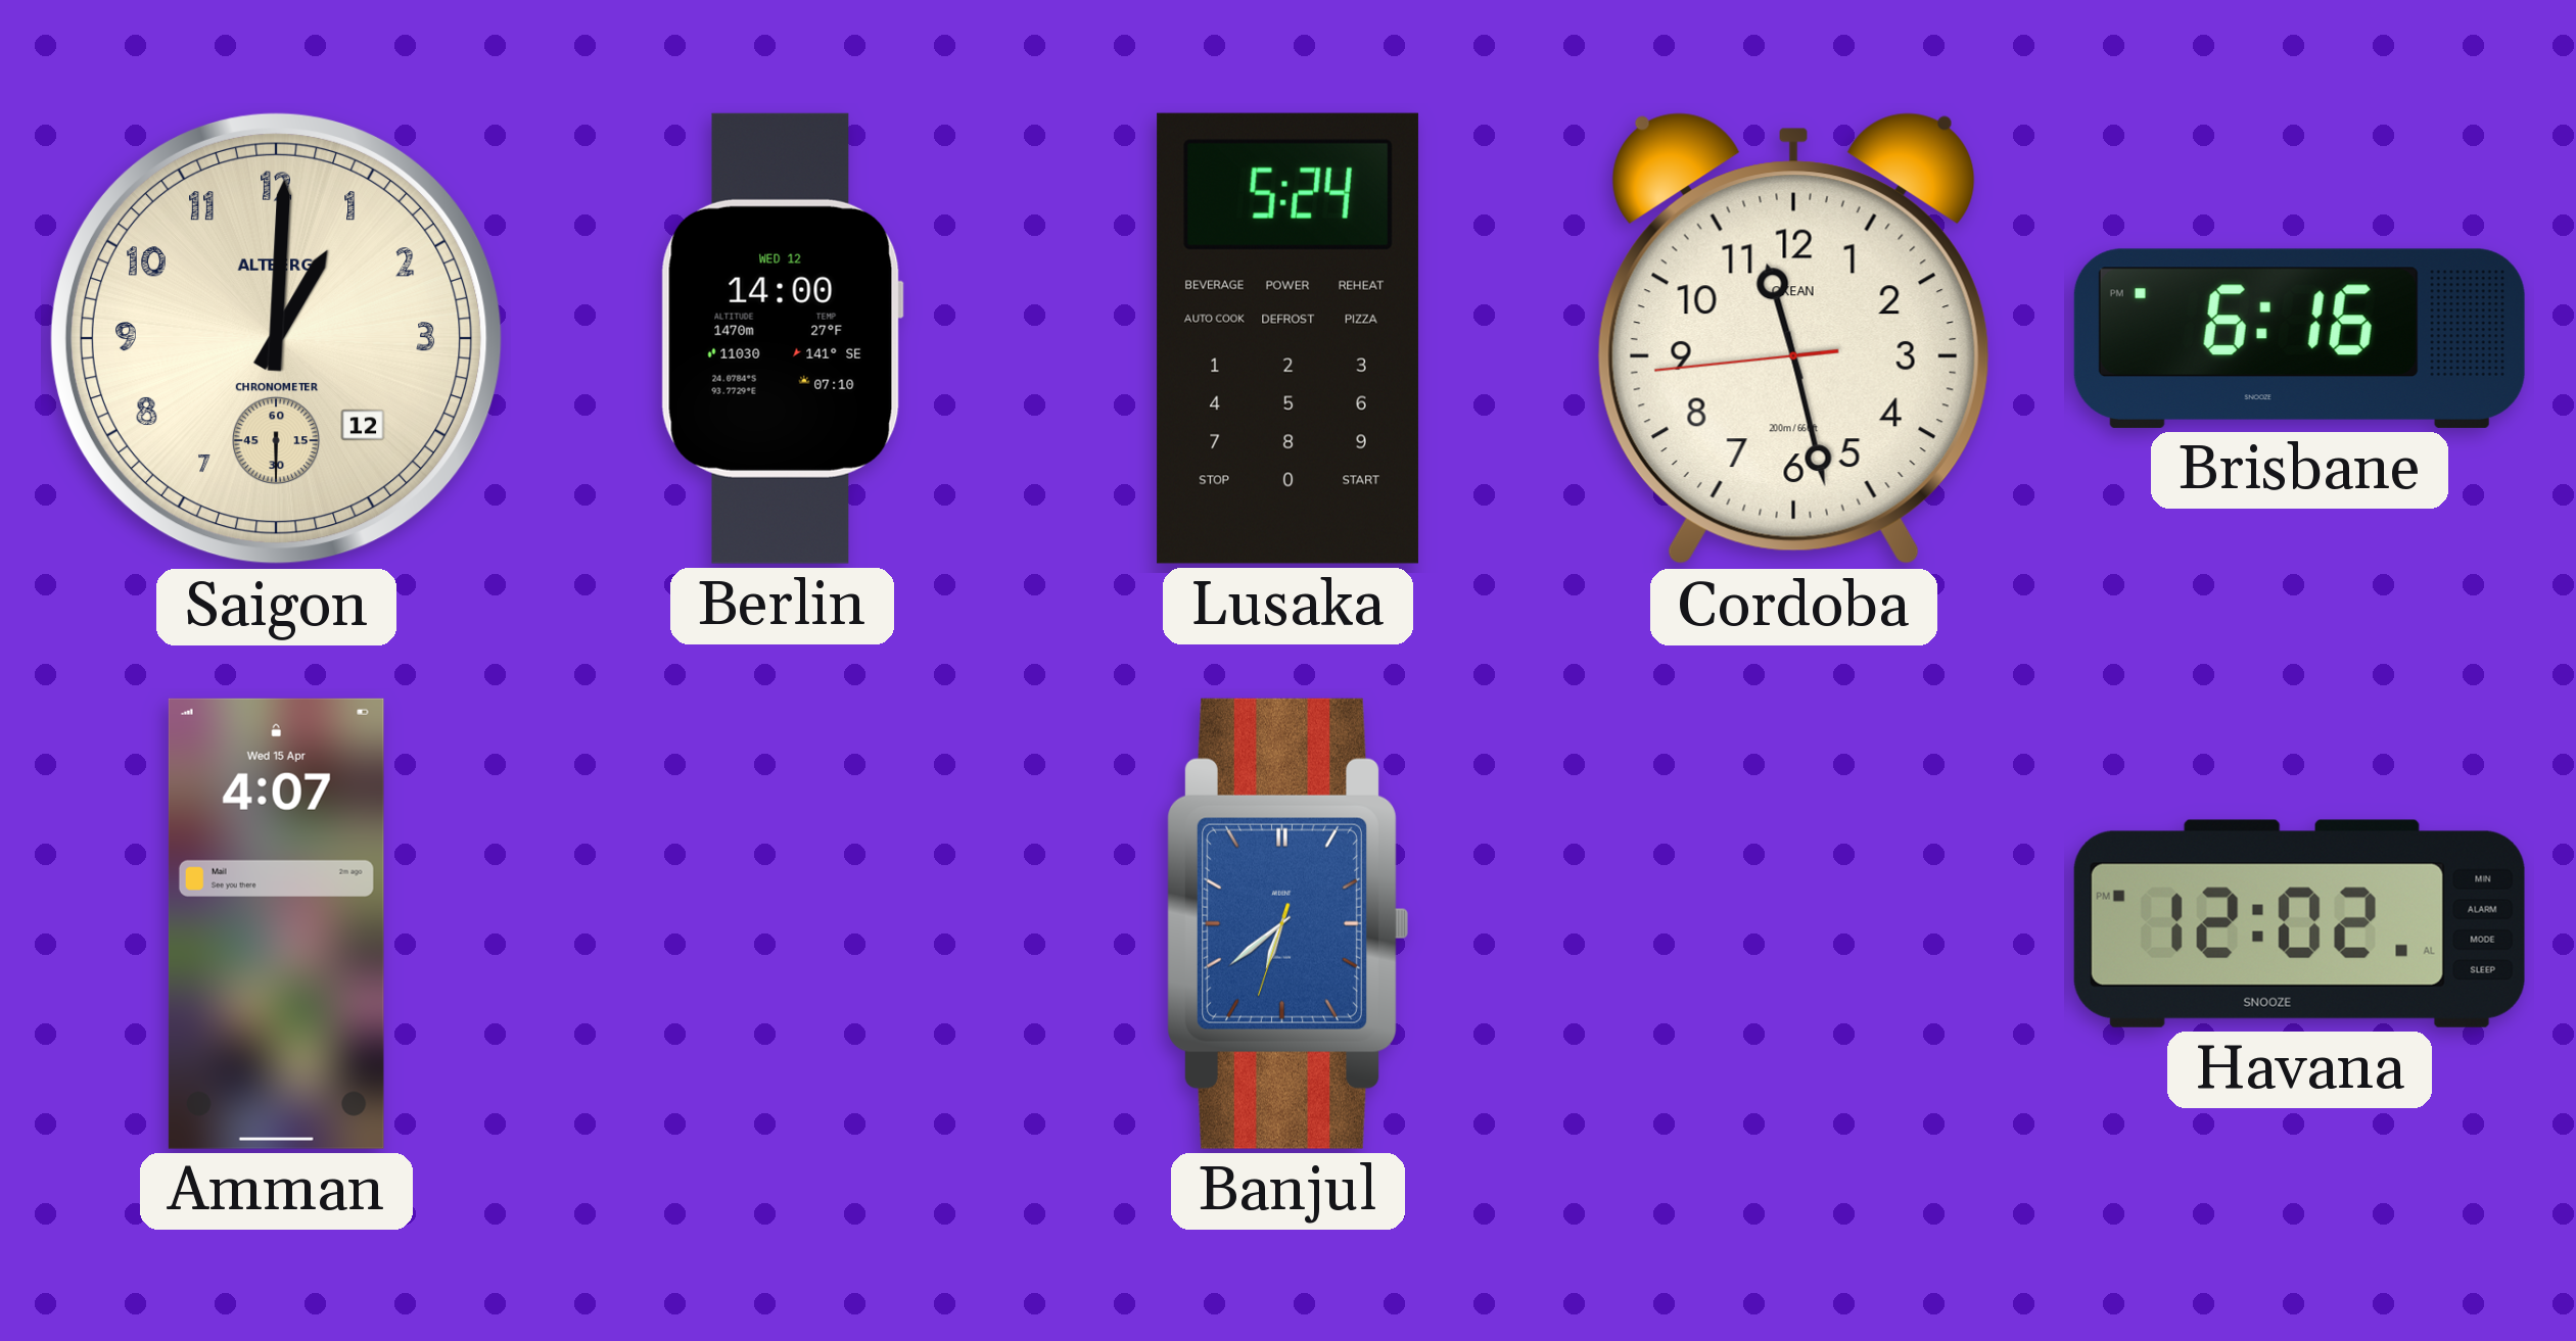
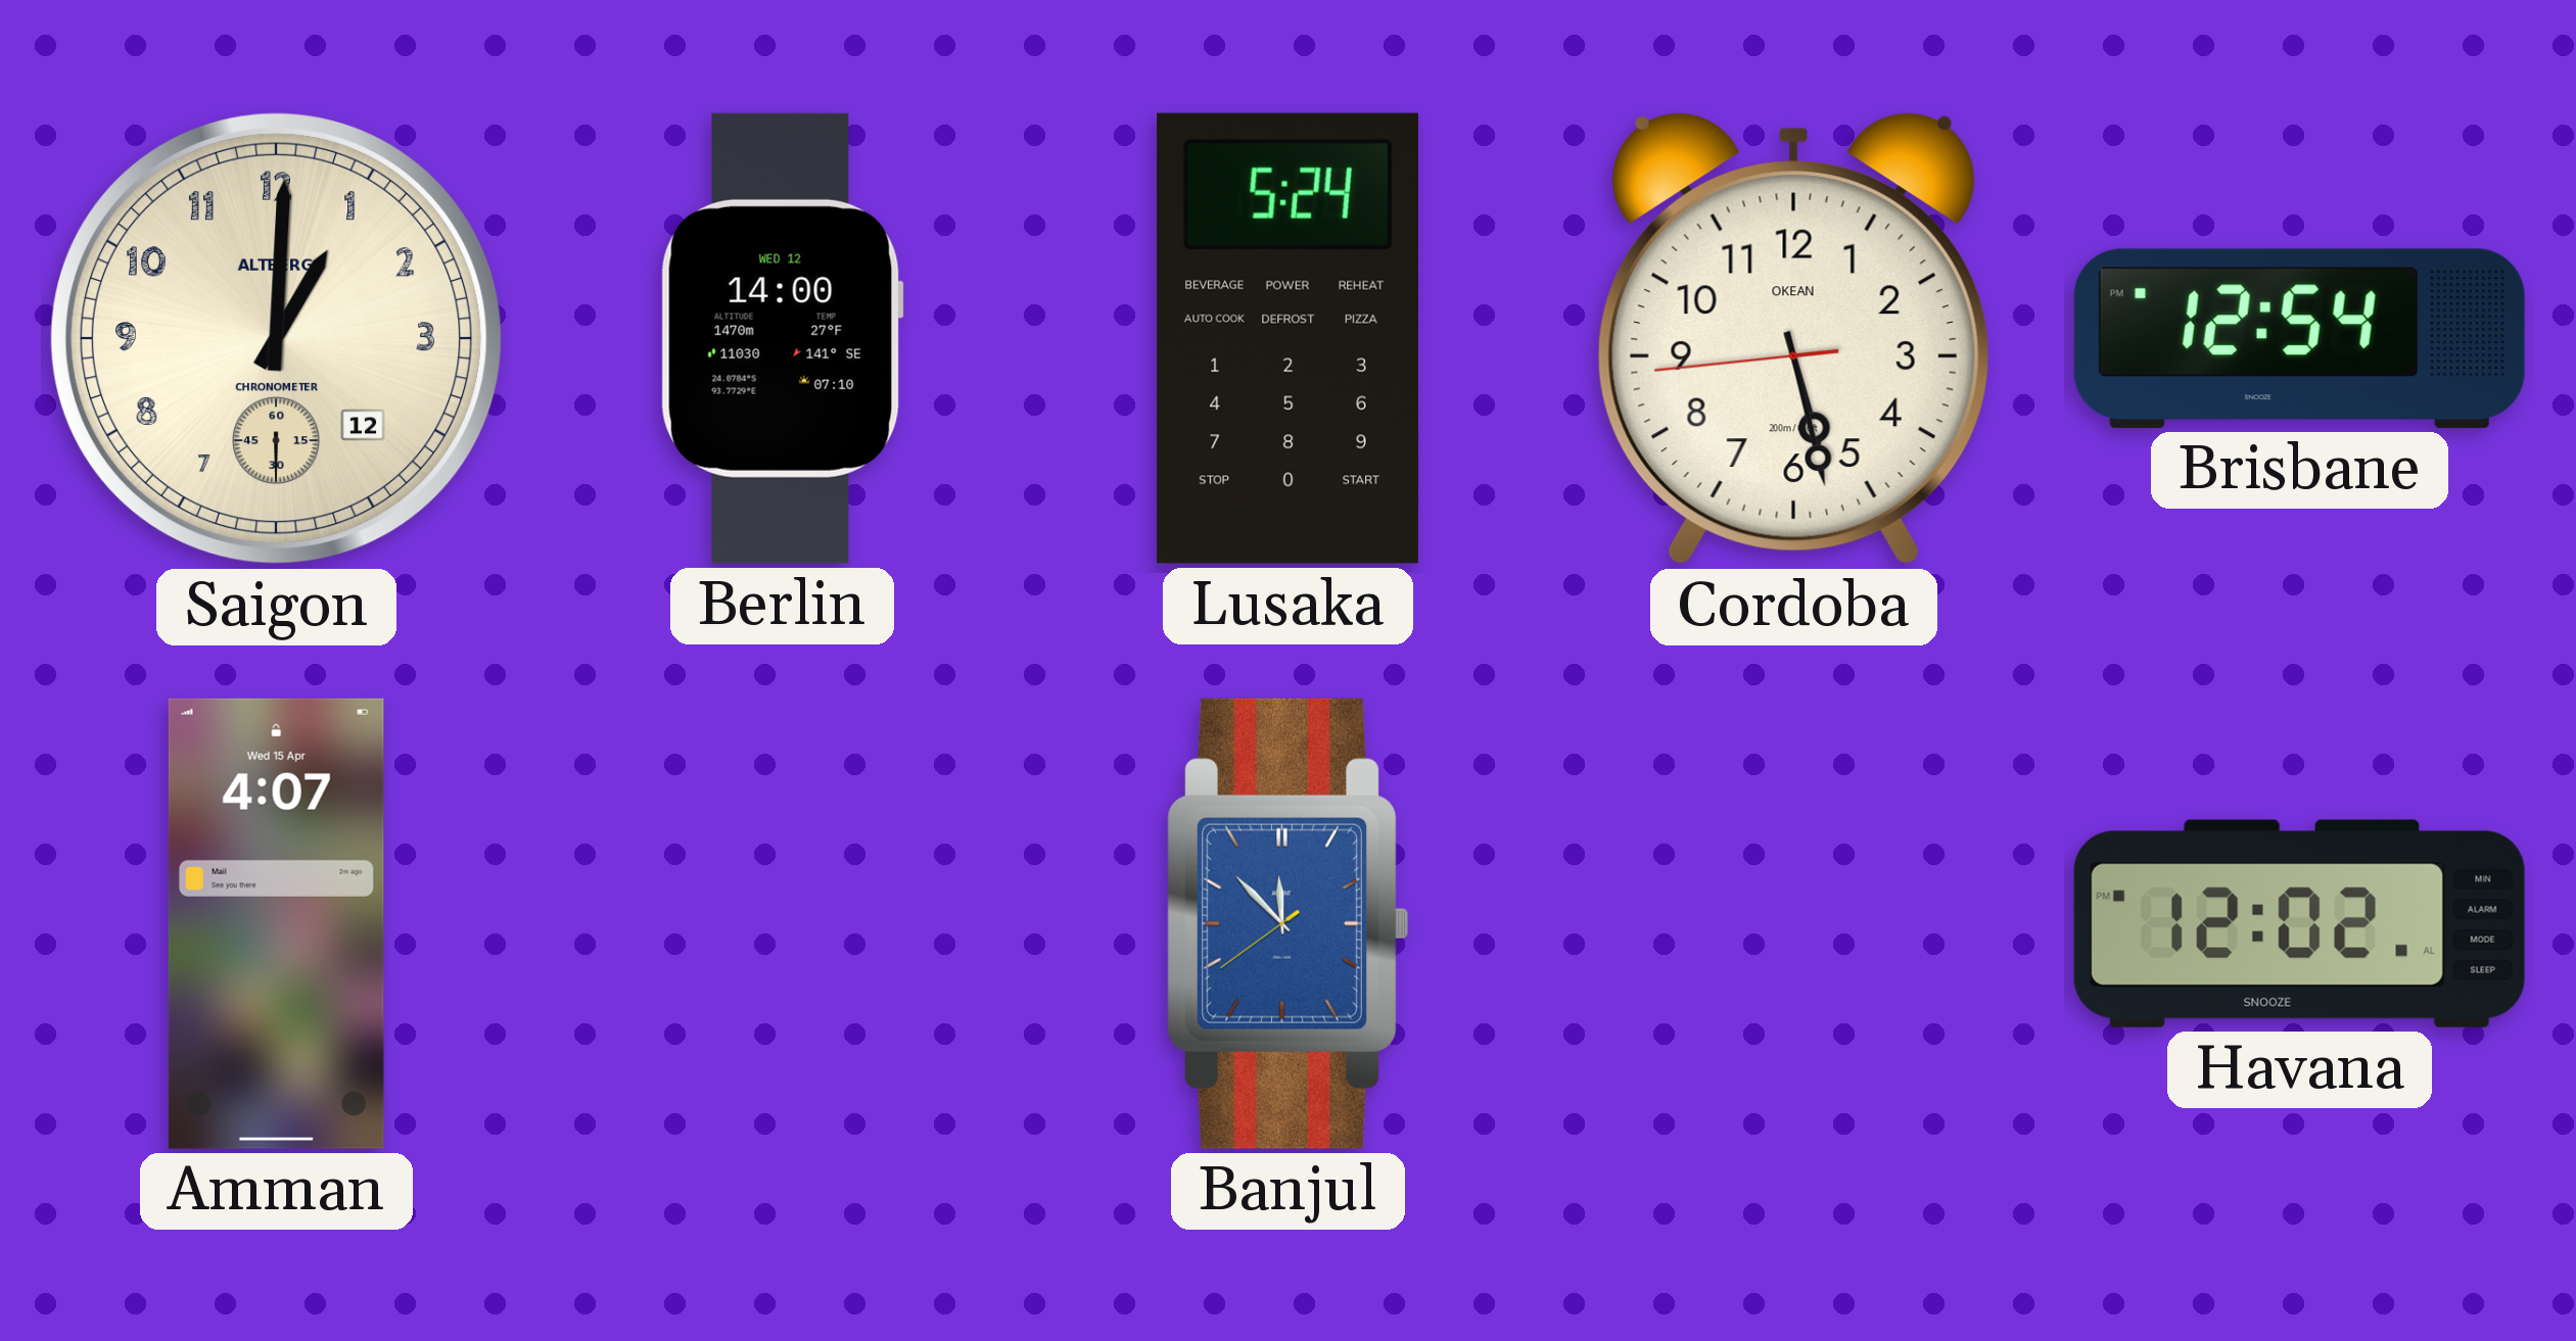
Cordoba: 11:27 -> 5:27
Brisbane: 6:16 -> 12:54
Banjul: 6:38 -> 11:52
